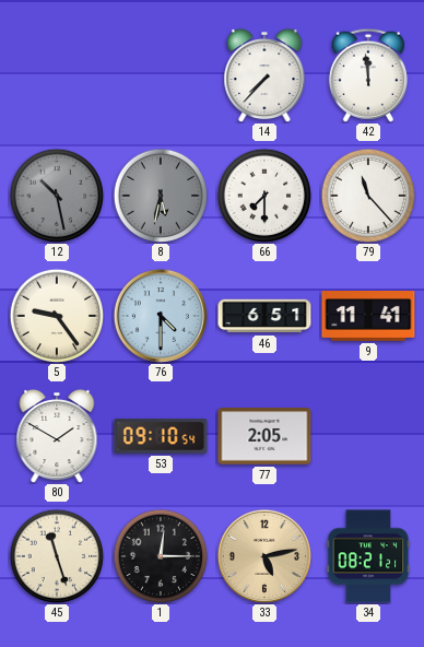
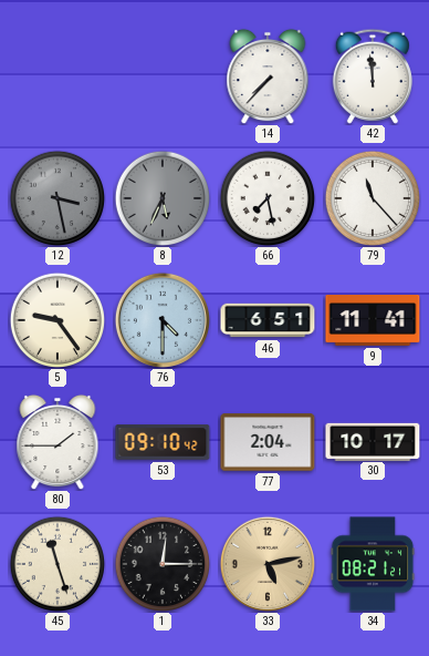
12: 10:28 -> 3:28
8: 5:32 -> 5:34
66: 7:30 -> 7:28
80: 1:50 -> 1:45
53: 09:10:54 -> 09:10:42
77: 2:05 -> 2:04
30: none -> 10:17
